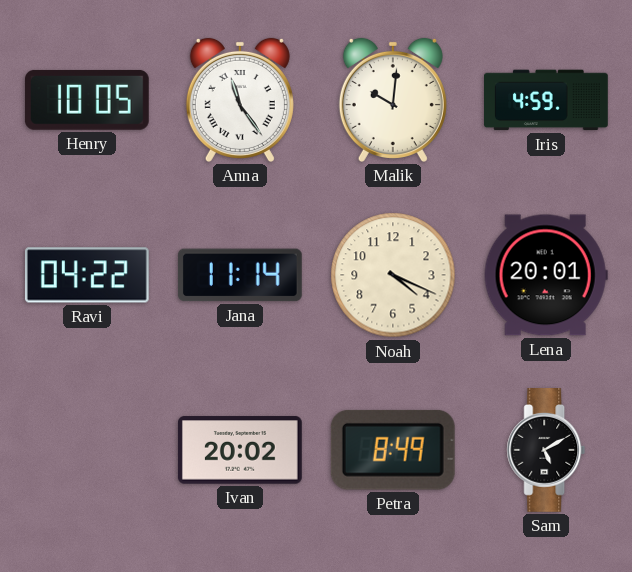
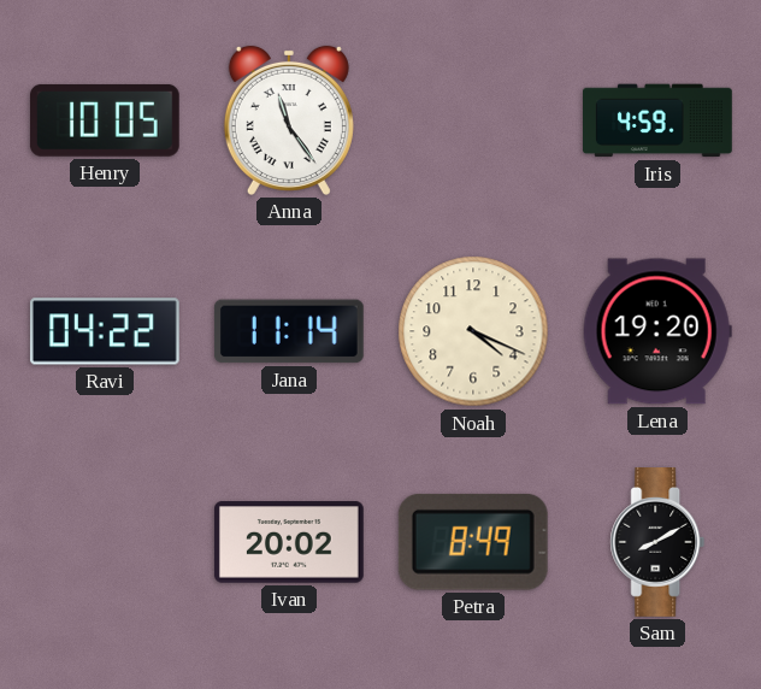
Malik: 10:01 -> none
Lena: 20:01 -> 19:20
Sam: 5:10 -> 8:10
